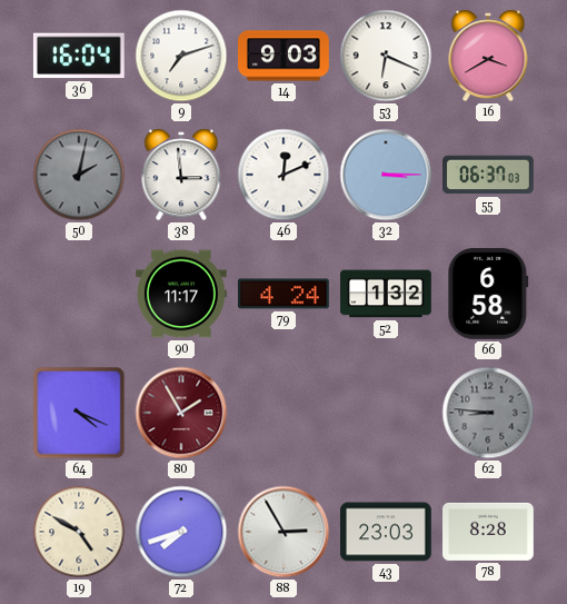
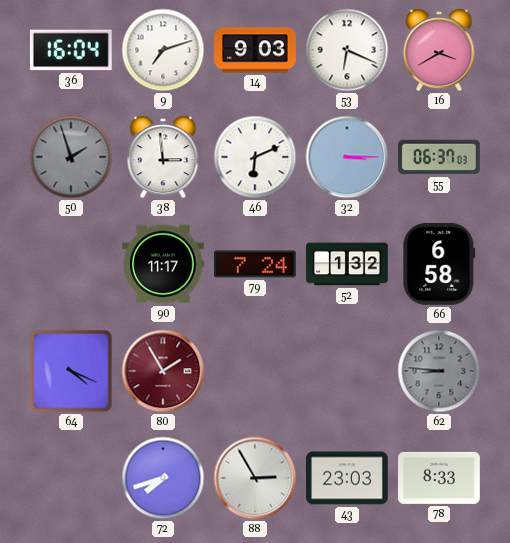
50: 2:02 -> 1:57
46: 12:11 -> 6:11
79: 4:24 -> 7:24
19: 4:50 -> none
78: 8:28 -> 8:33
